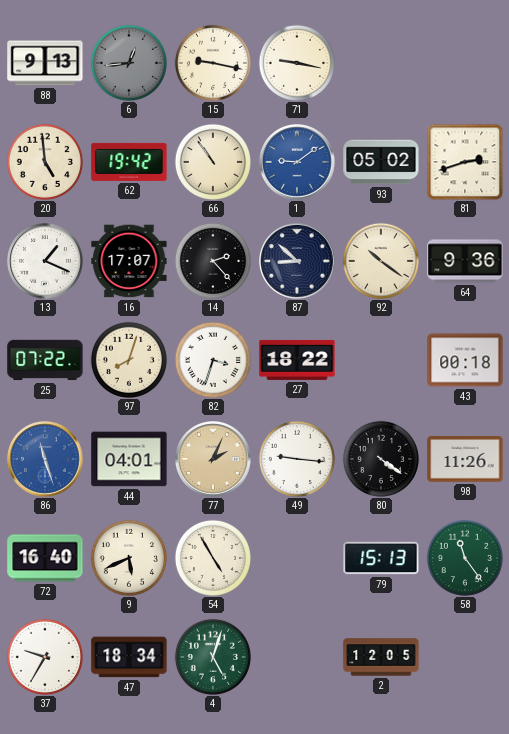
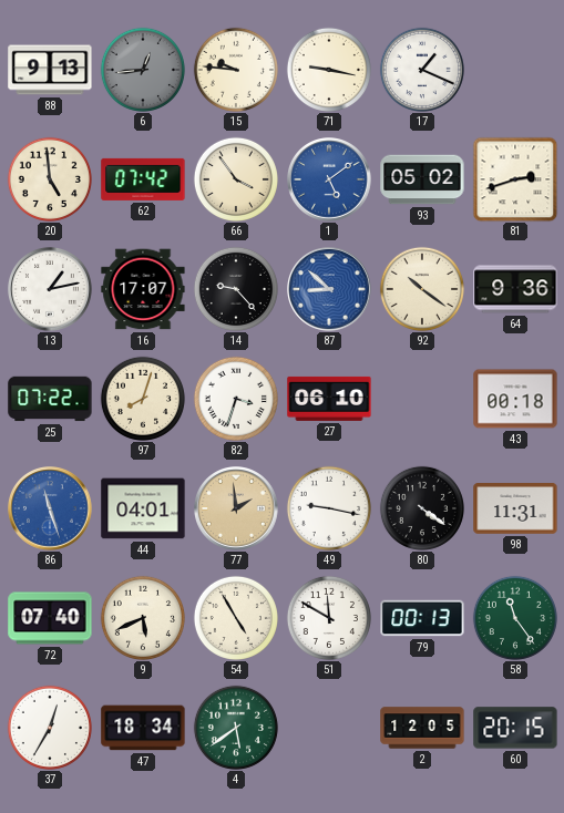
15: 9:17 -> 9:46
17: none -> 1:19
62: 19:42 -> 07:42
66: 10:54 -> 3:54
1: 9:09 -> 5:09
13: 1:19 -> 1:13
14: 2:23 -> 9:23
87 dial: navy -> blue
27: 18:22 -> 06:10
77: 2:04 -> 1:59
49: 9:16 -> 9:17
98: 11:26 -> 11:31
72: 16:40 -> 07:40
51: none -> 11:50
79: 15:13 -> 00:13
37: 9:35 -> 12:35
4: 5:03 -> 5:39
60: none -> 20:15
